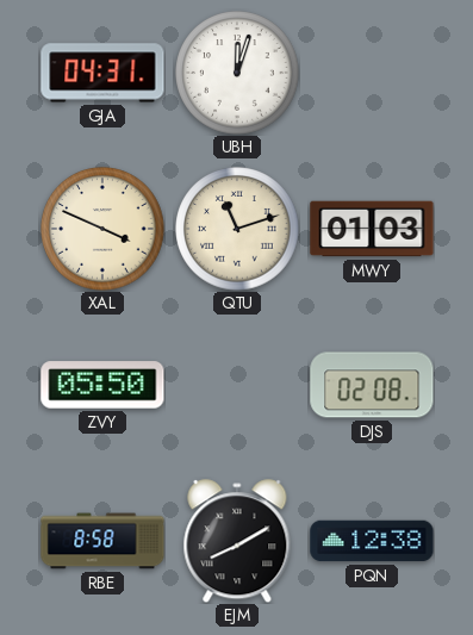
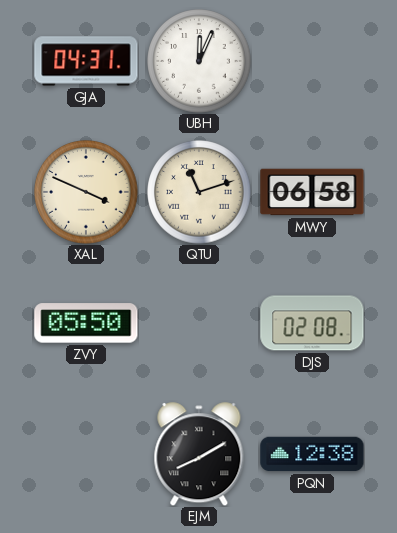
UBH: 12:03 -> 12:04
MWY: 01:03 -> 06:58
RBE: 8:58 -> none
